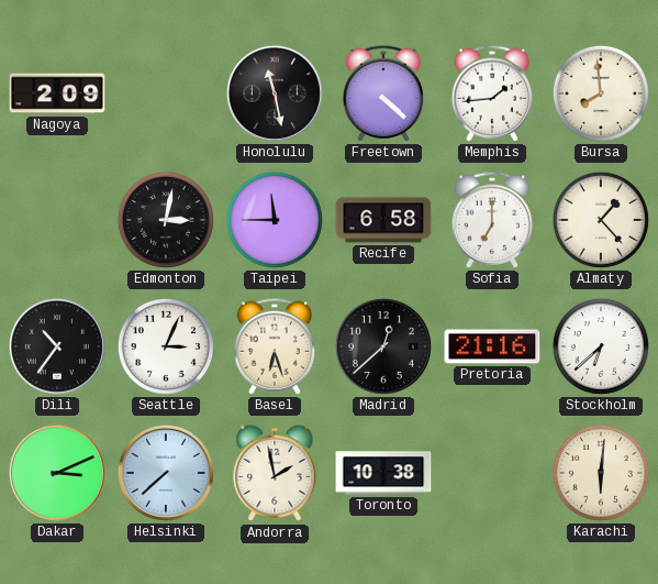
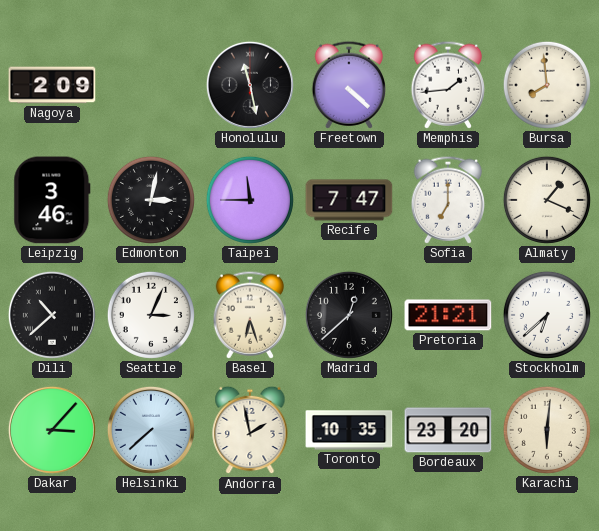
Leipzig: none -> 3:46
Recife: 6:58 -> 7:47
Almaty: 1:23 -> 1:19
Dili: 10:36 -> 10:38
Pretoria: 21:16 -> 21:21
Dakar: 3:11 -> 3:07
Toronto: 10:38 -> 10:35
Bordeaux: none -> 23:20
